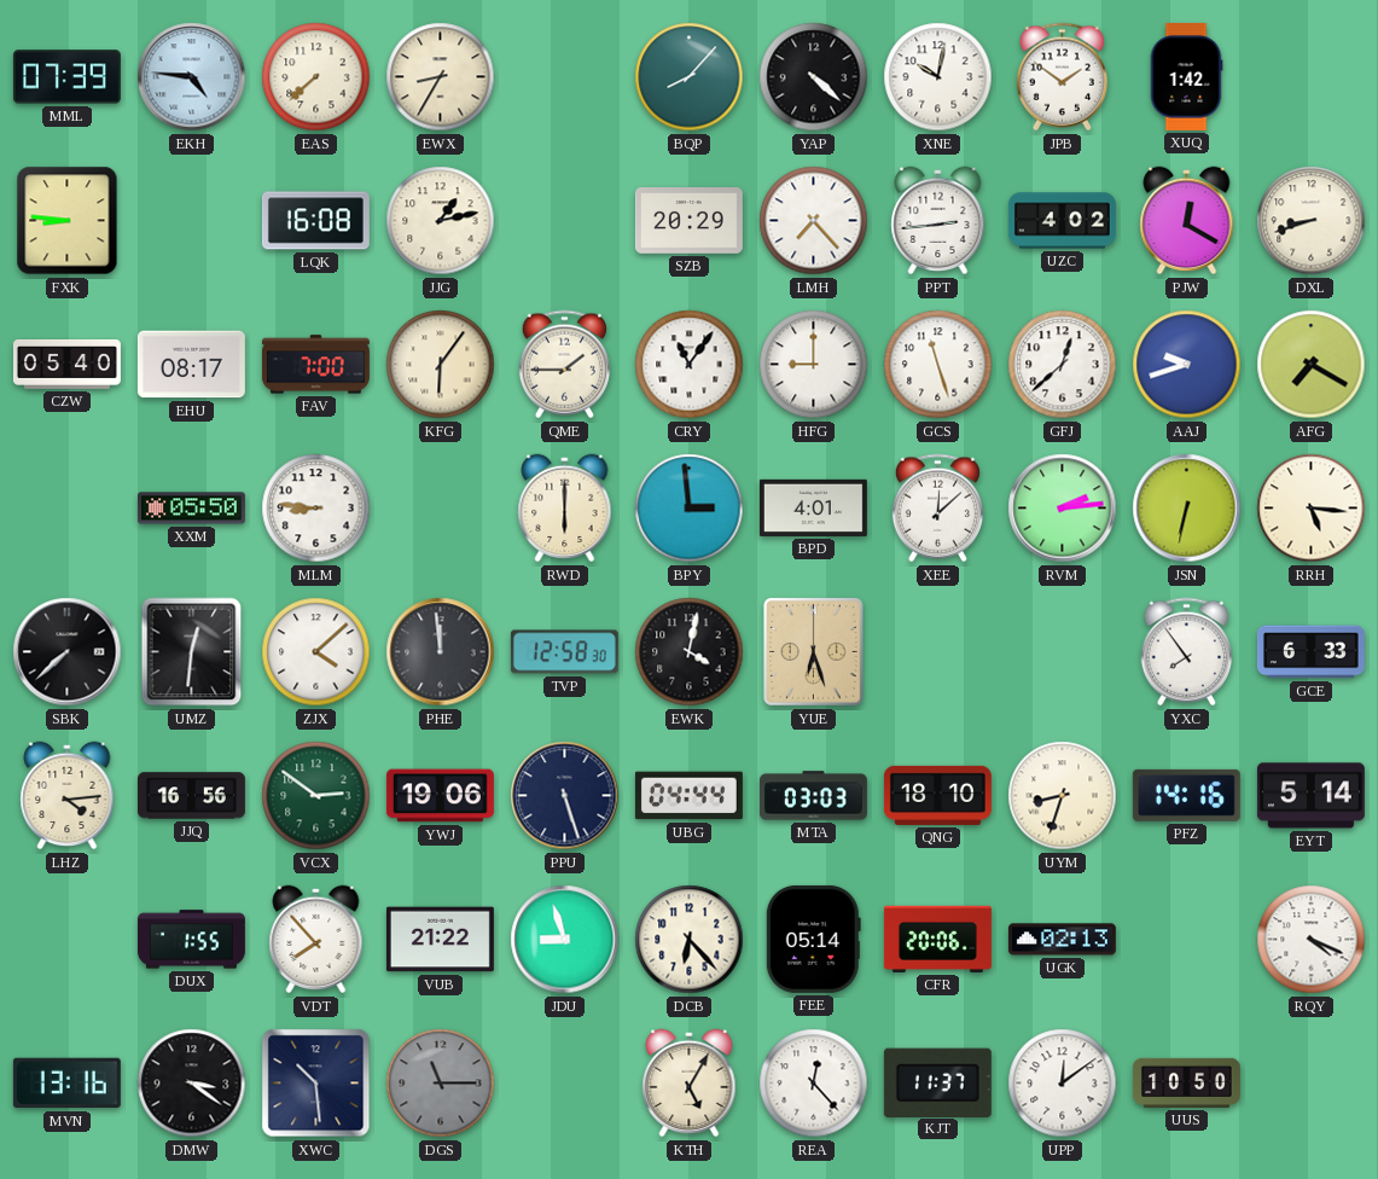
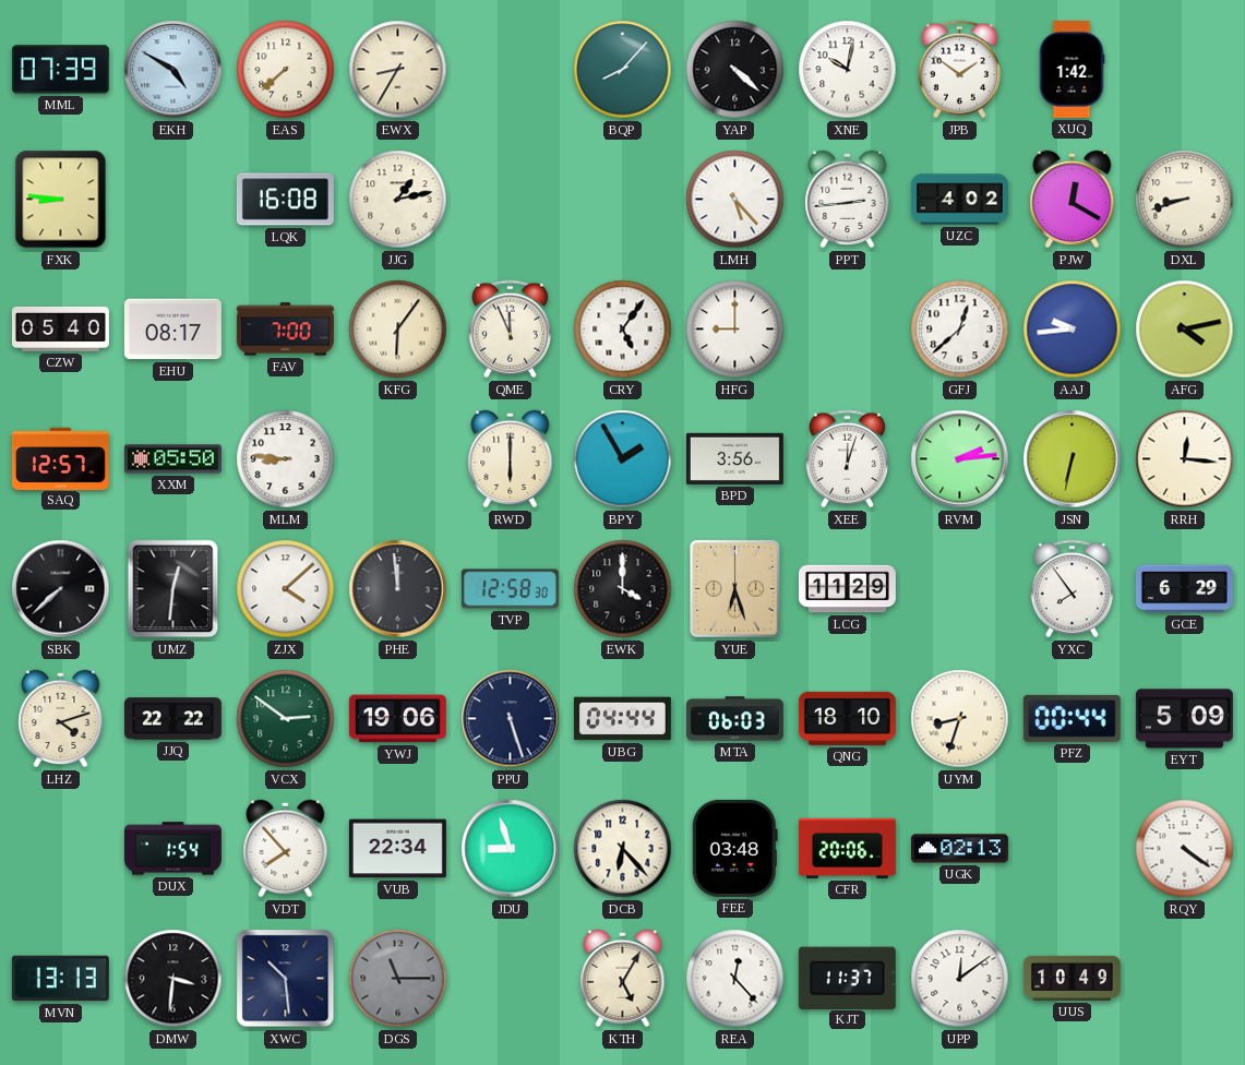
EKH: 4:46 -> 4:50
SZB: 20:29 -> none
LMH: 7:23 -> 5:23
QME: 1:45 -> 11:56
CRY: 11:06 -> 5:06
GCS: 11:27 -> none
AAJ: 9:42 -> 9:44
AFG: 7:20 -> 4:13
SAQ: none -> 12:57
BPY: 2:59 -> 1:55
BPD: 4:01 -> 3:56
XEE: 12:08 -> 12:03
RRH: 5:16 -> 12:16
EWK: 4:02 -> 4:00
LCG: none -> 11:29
GCE: 6:33 -> 6:29
LHZ: 4:14 -> 4:12
JJQ: 16:56 -> 22:22
MTA: 03:03 -> 06:03
PFZ: 14:16 -> 00:44
EYT: 5:14 -> 5:09
DUX: 1:55 -> 1:54
VUB: 21:22 -> 22:34
FEE: 05:14 -> 03:48
RQY: 4:19 -> 4:21
MVN: 13:16 -> 13:13
DMW: 3:21 -> 3:31
UUS: 10:50 -> 10:49
